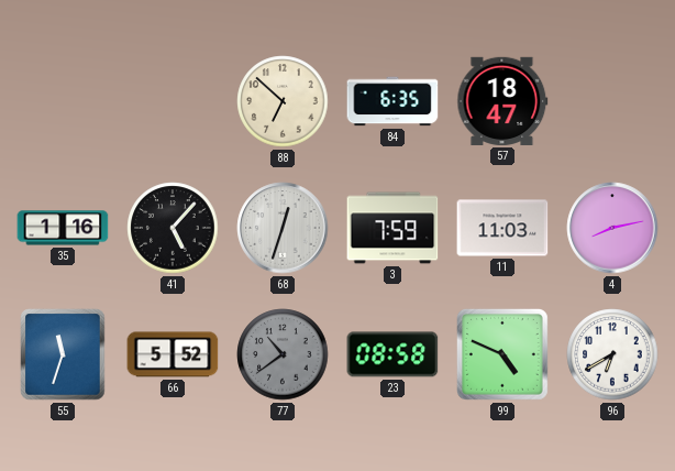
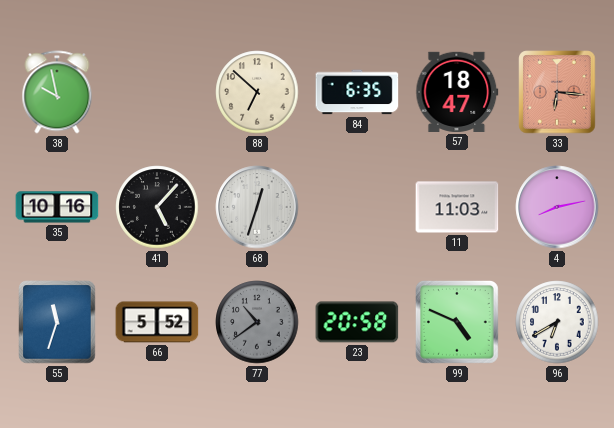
38: none -> 9:58
33: none -> 6:16
35: 1:16 -> 10:16
3: 7:59 -> none
23: 08:58 -> 20:58
